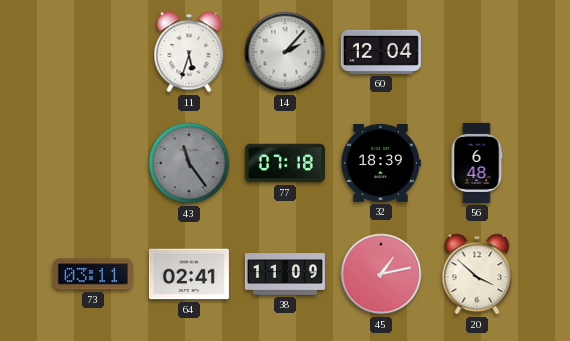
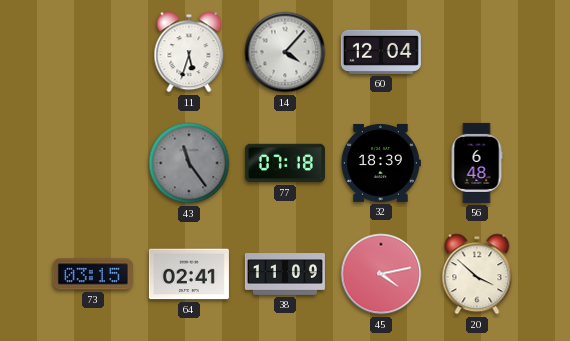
14: 2:07 -> 4:07
73: 03:11 -> 03:15
45: 1:13 -> 4:13
